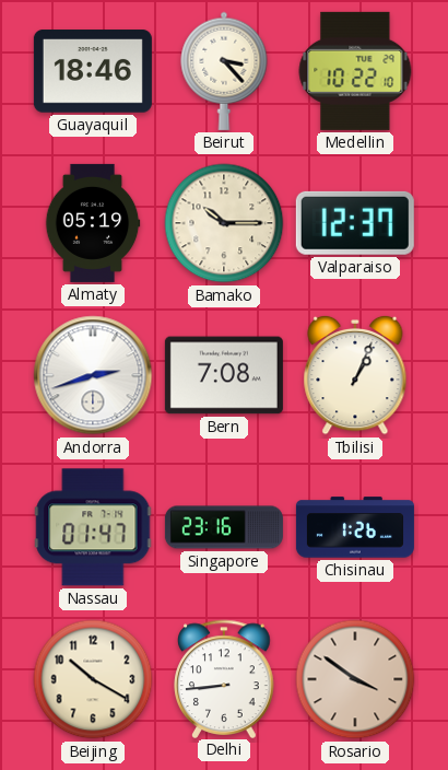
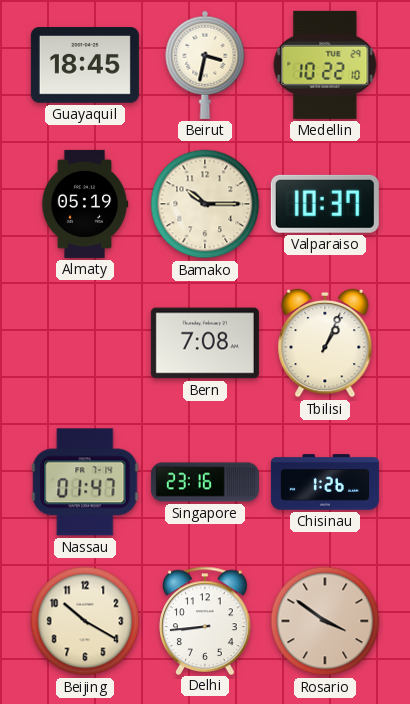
Guayaquil: 18:46 -> 18:45
Beirut: 3:23 -> 3:32
Valparaiso: 12:37 -> 10:37
Andorra: 2:42 -> none
